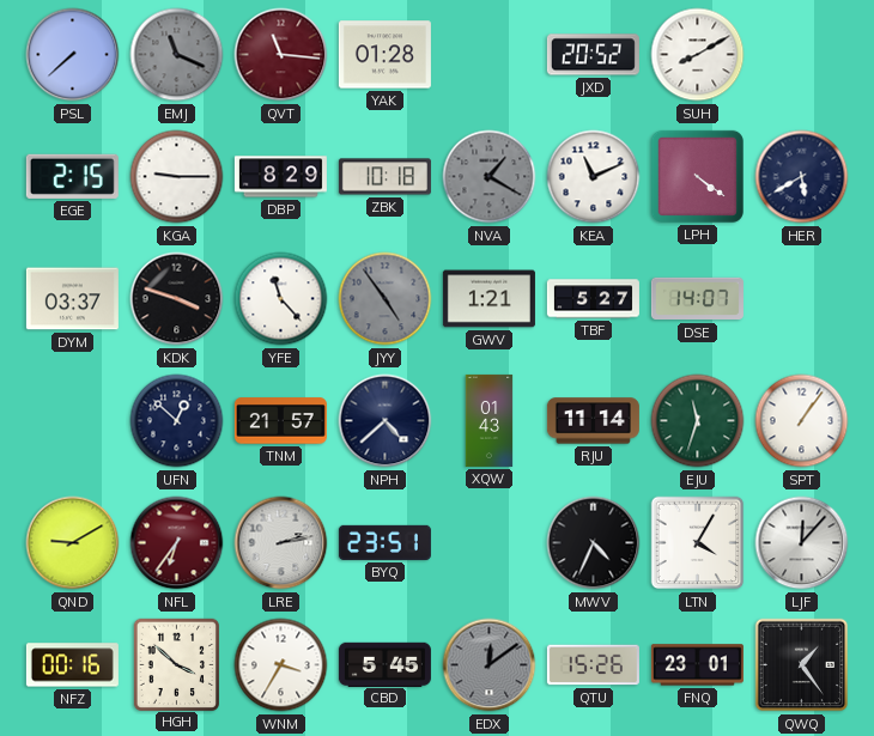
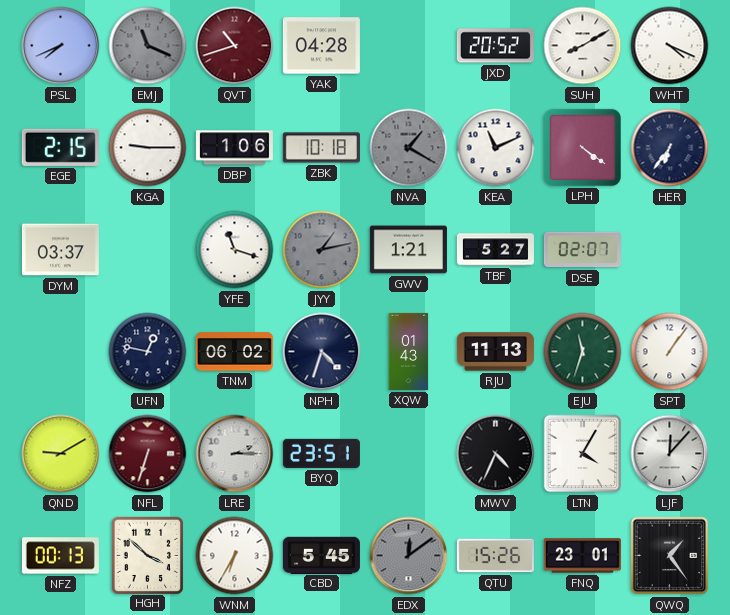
PSL: 7:38 -> 7:41
QVT: 11:16 -> 10:42
YAK: 01:28 -> 04:28
WHT: none -> 4:19
DBP: 8:29 -> 1:06
HER: 5:40 -> 6:36
KDK: 3:48 -> none
YFE: 11:23 -> 11:18
JYY: 4:54 -> 1:13
DSE: 14:07 -> 02:07
UFN: 12:52 -> 12:47
TNM: 21:57 -> 06:02
NPH: 4:38 -> 4:33
RJU: 11:14 -> 11:13
NFL: 6:36 -> 6:33
LRE: 2:13 -> 2:15
NFZ: 00:16 -> 00:13
WNM: 3:35 -> 6:35
